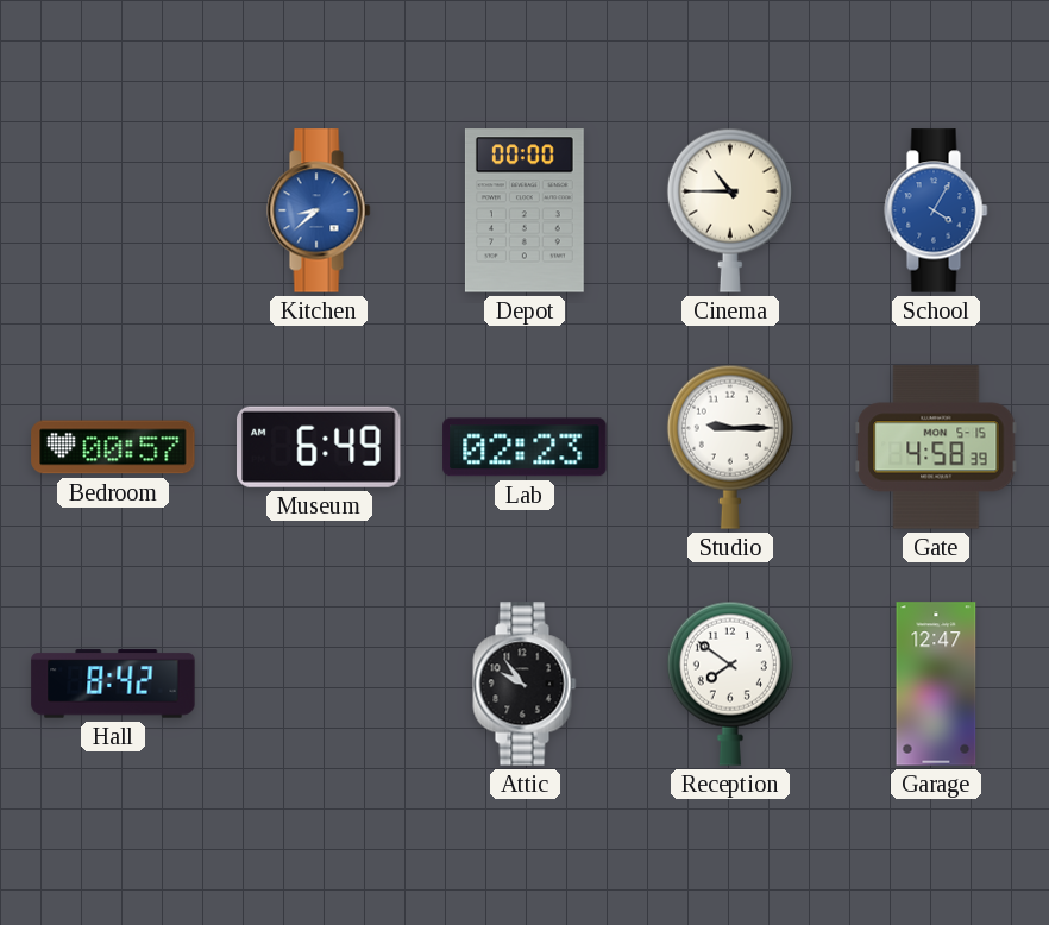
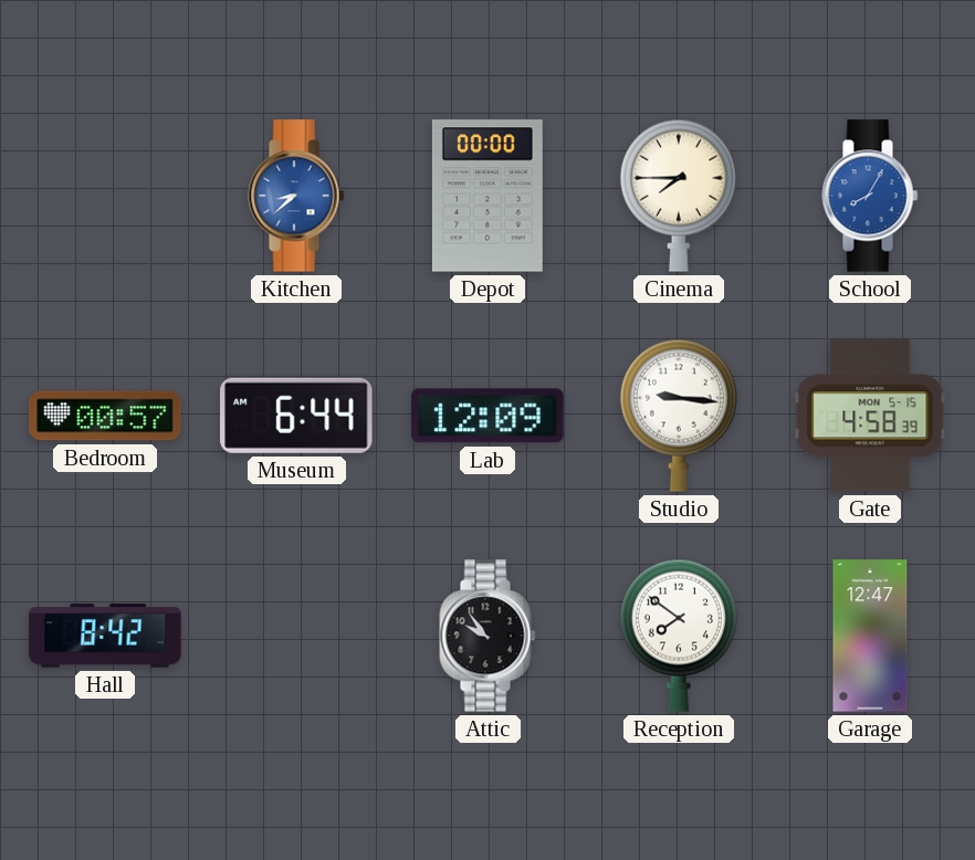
Cinema: 10:45 -> 7:45
School: 4:05 -> 8:05
Museum: 6:49 -> 6:44
Lab: 02:23 -> 12:09
Studio: 9:15 -> 9:16
